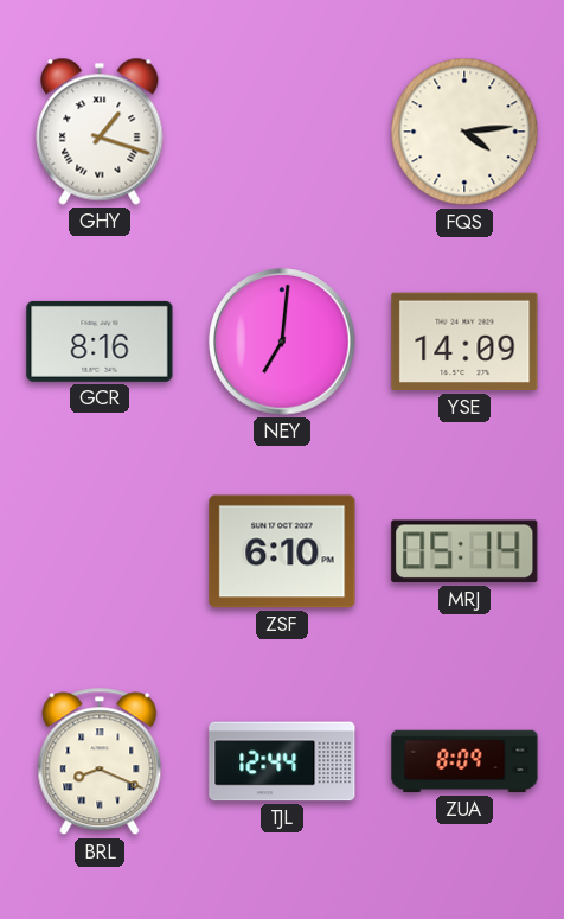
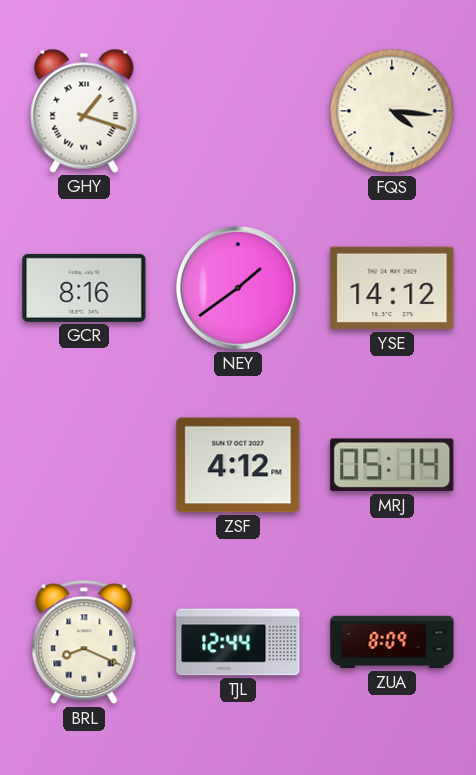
FQS: 4:14 -> 4:16
NEY: 7:01 -> 1:39
YSE: 14:09 -> 14:12
ZSF: 6:10 -> 4:12
